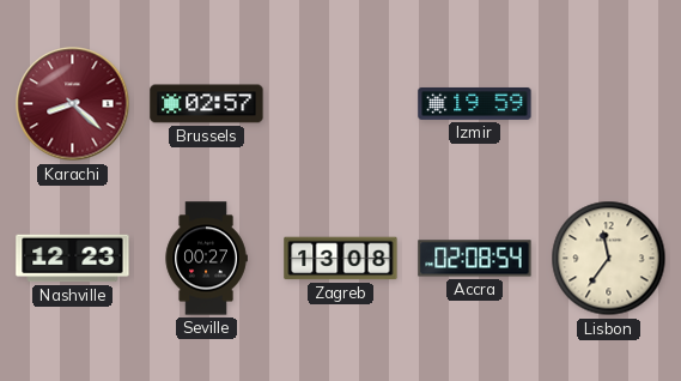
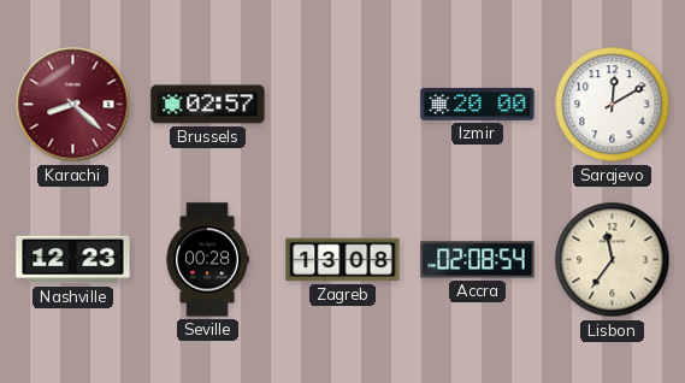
Izmir: 19:59 -> 20:00
Sarajevo: none -> 12:10
Seville: 00:27 -> 00:28
